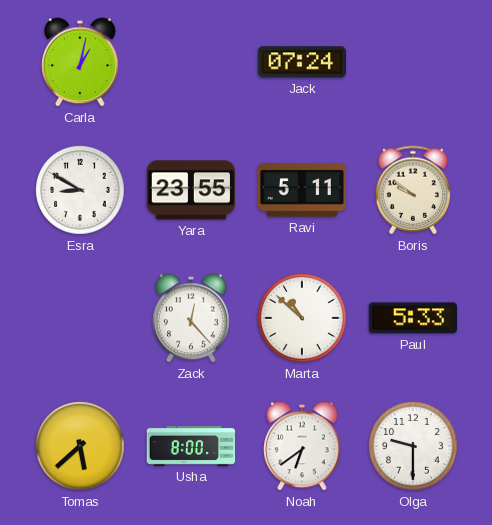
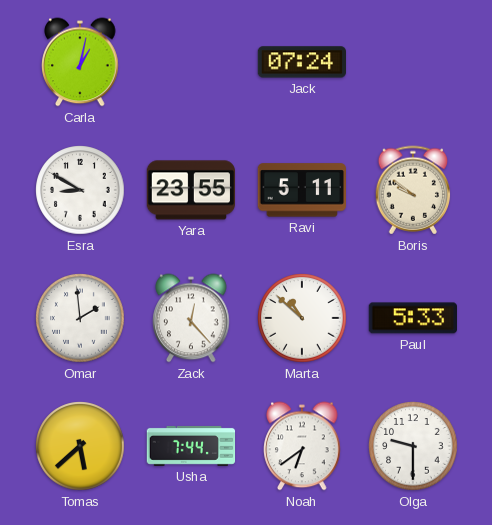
Omar: none -> 1:59
Usha: 8:00 -> 7:44
